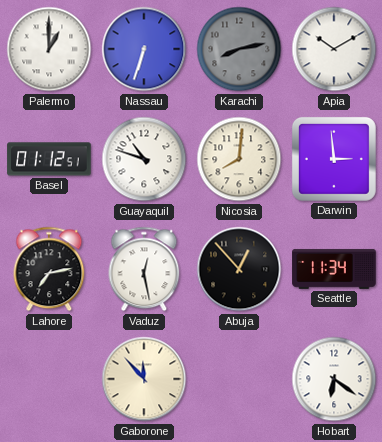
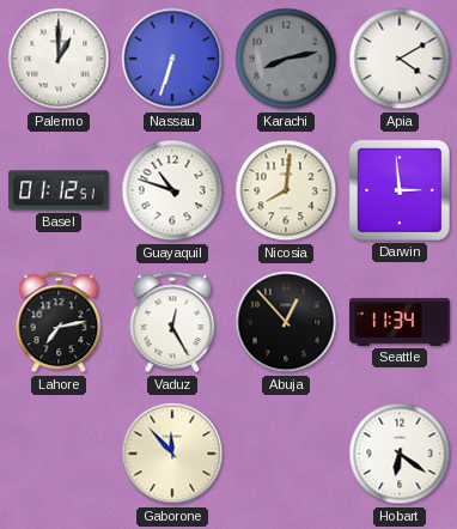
Apia: 10:10 -> 4:10
Vaduz: 12:28 -> 12:25
